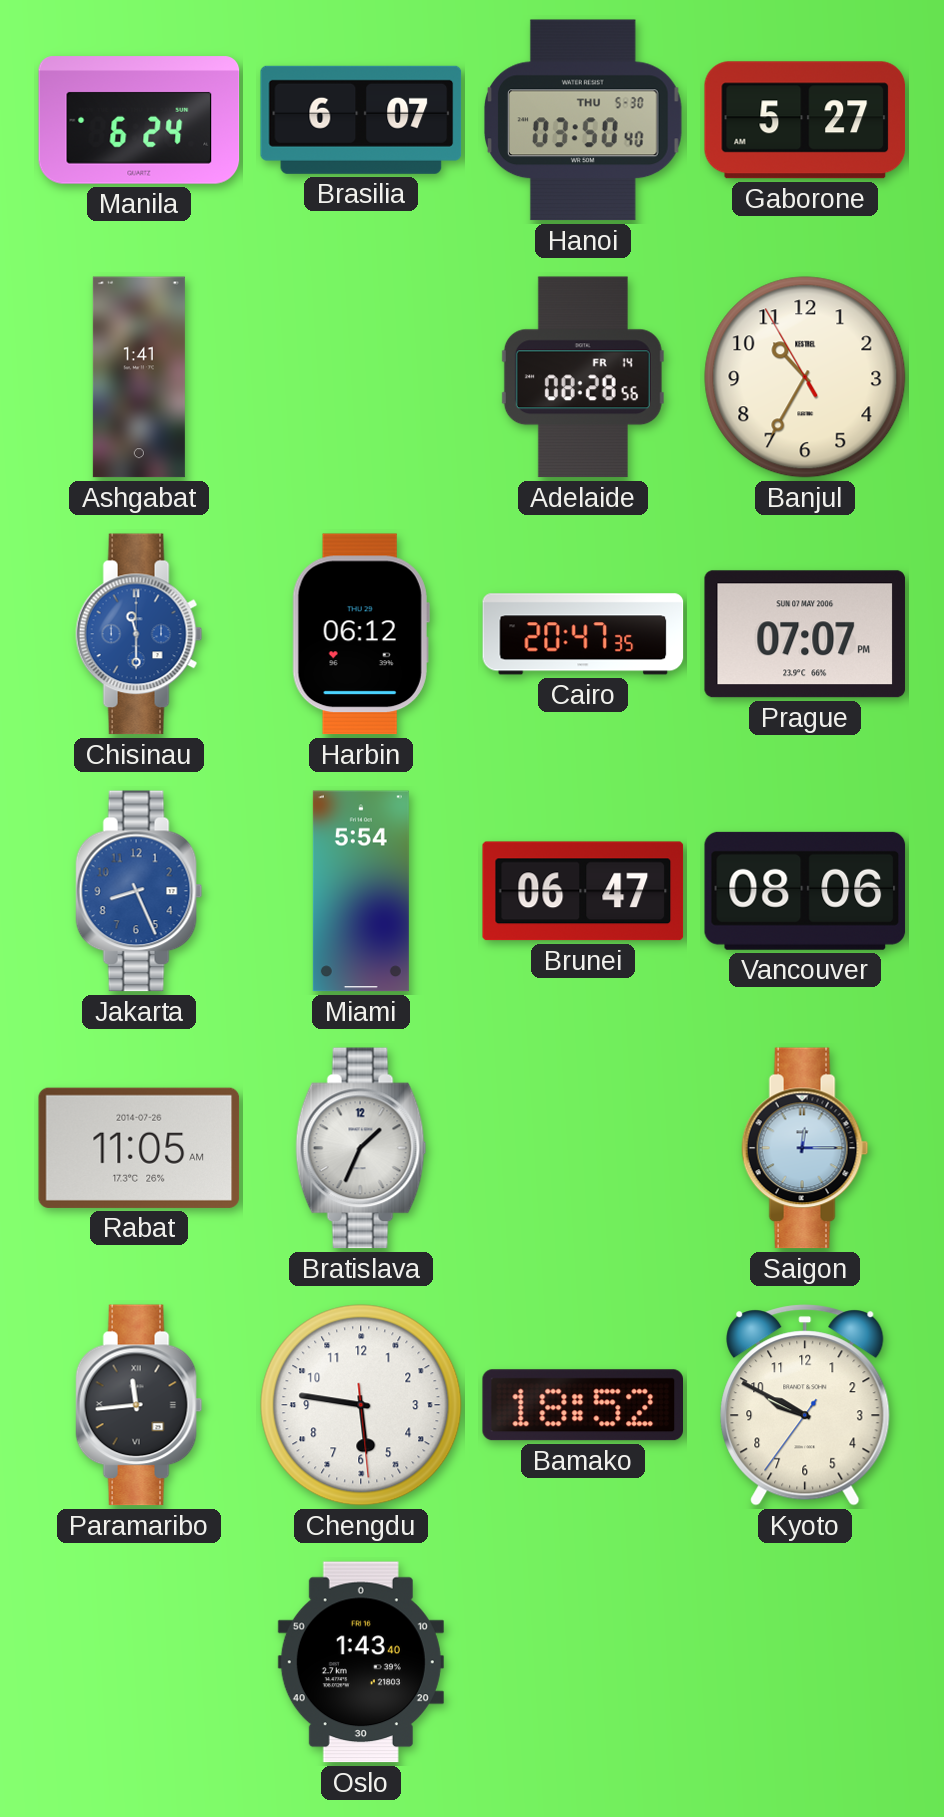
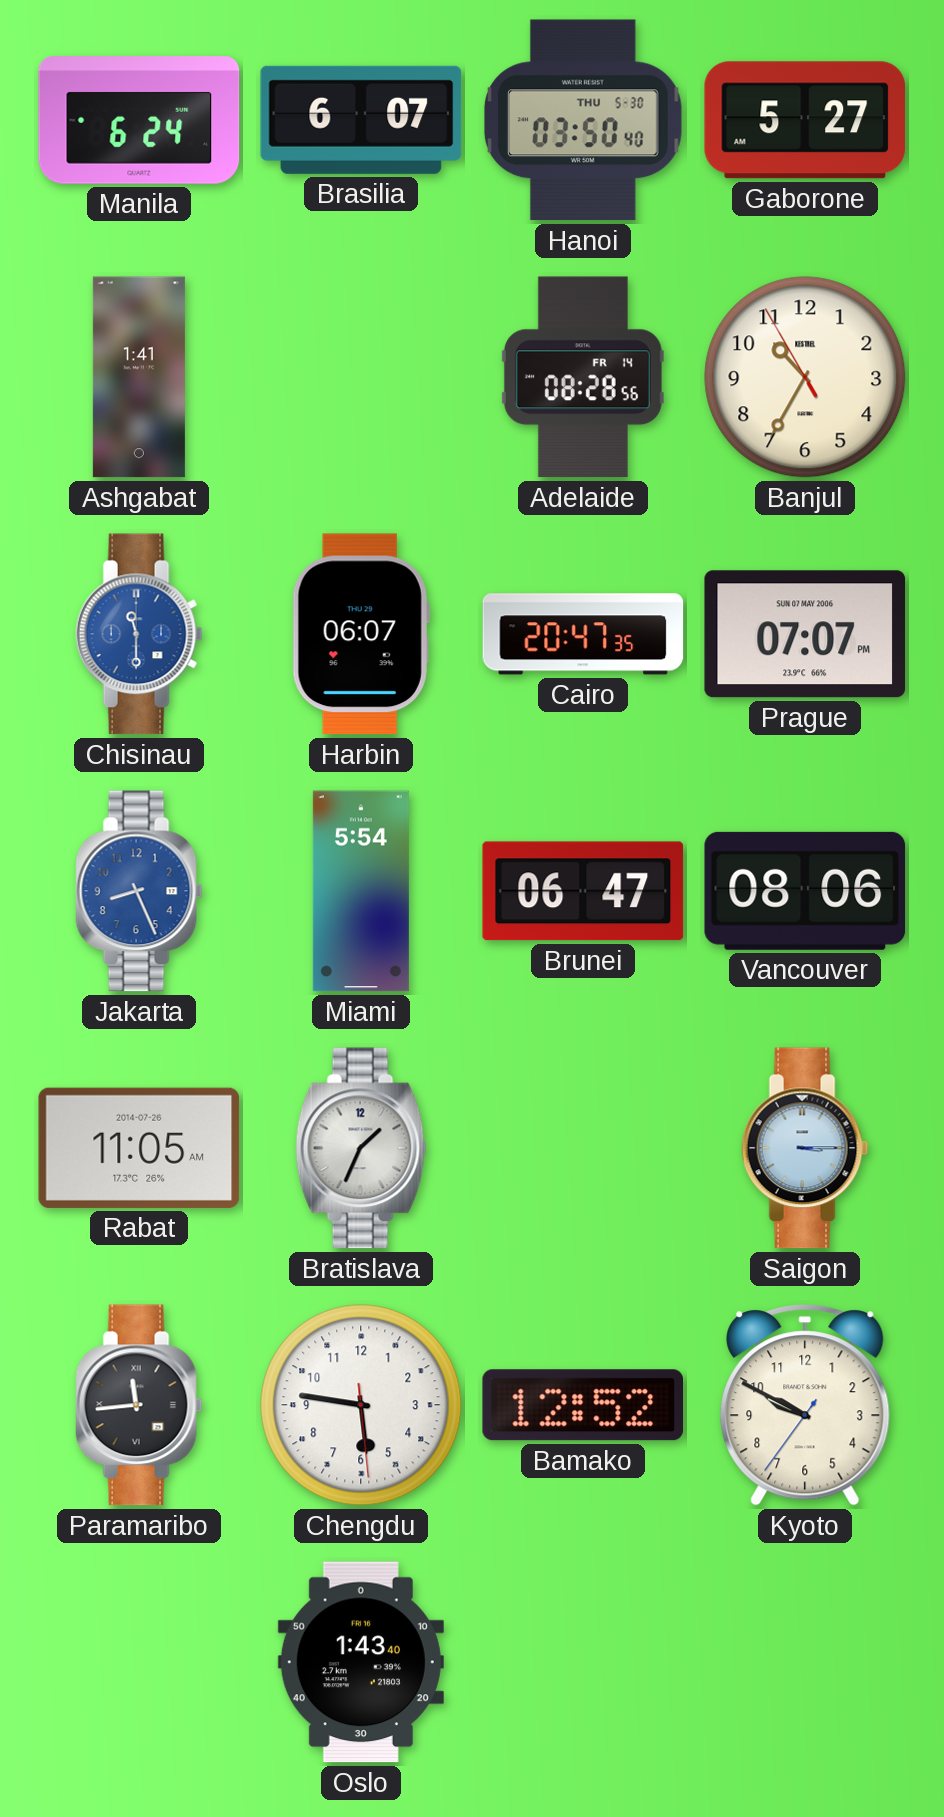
Harbin: 06:12 -> 06:07
Saigon: 12:15 -> 3:15
Bamako: 18:52 -> 12:52
